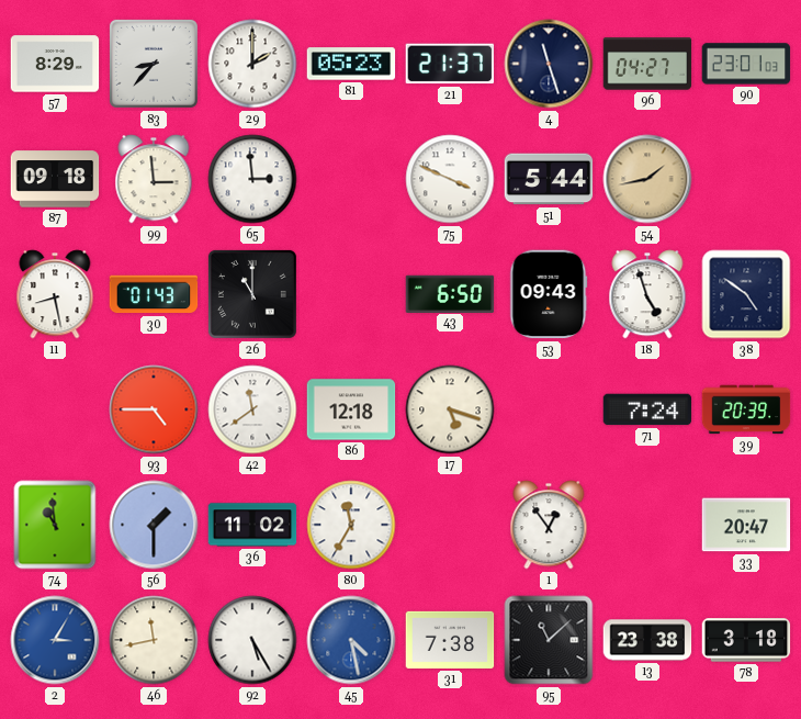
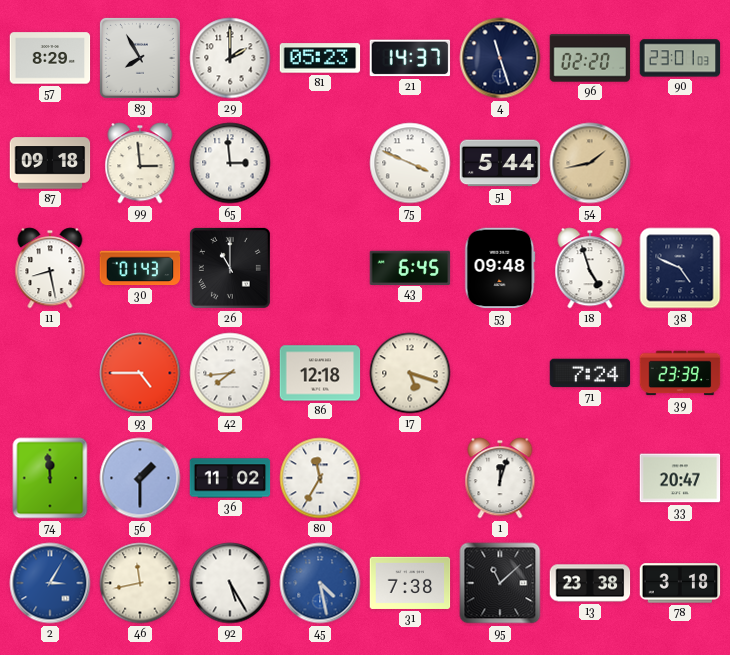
83: 8:37 -> 7:55
21: 21:37 -> 14:37
96: 04:27 -> 02:20
43: 6:50 -> 6:45
53: 09:43 -> 09:48
38: 4:51 -> 4:49
42: 11:39 -> 7:44
39: 20:39 -> 23:39
74: 10:59 -> 11:59
1: 12:54 -> 12:03
